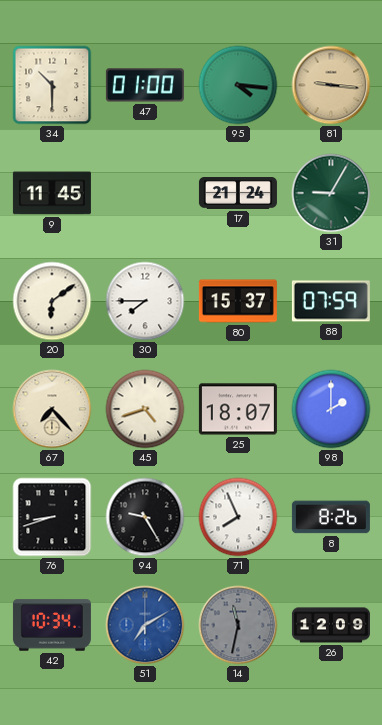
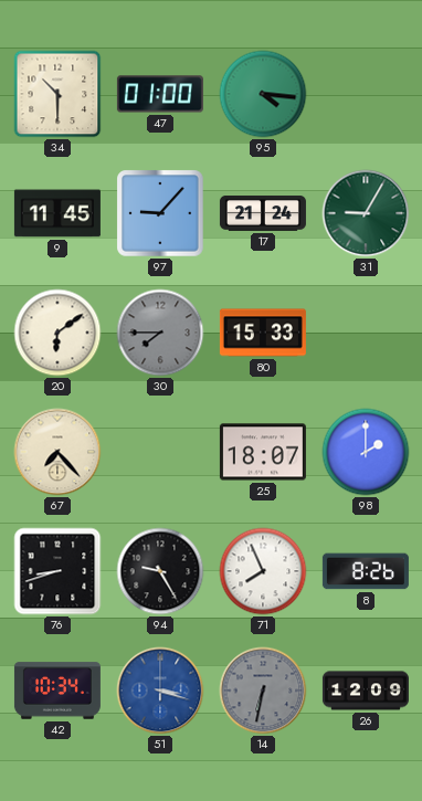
81: 9:16 -> none
97: none -> 9:07
30 dial: white -> grey
80: 15:37 -> 15:33
88: 07:59 -> none
45: 4:42 -> none
51: 7:10 -> 3:18
14: 11:32 -> 6:32
